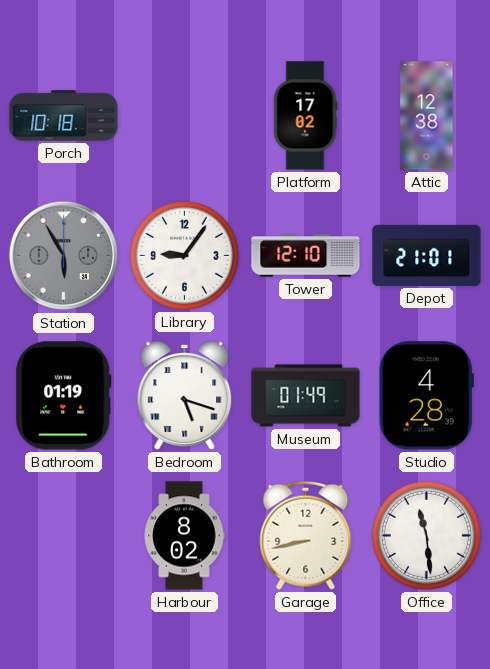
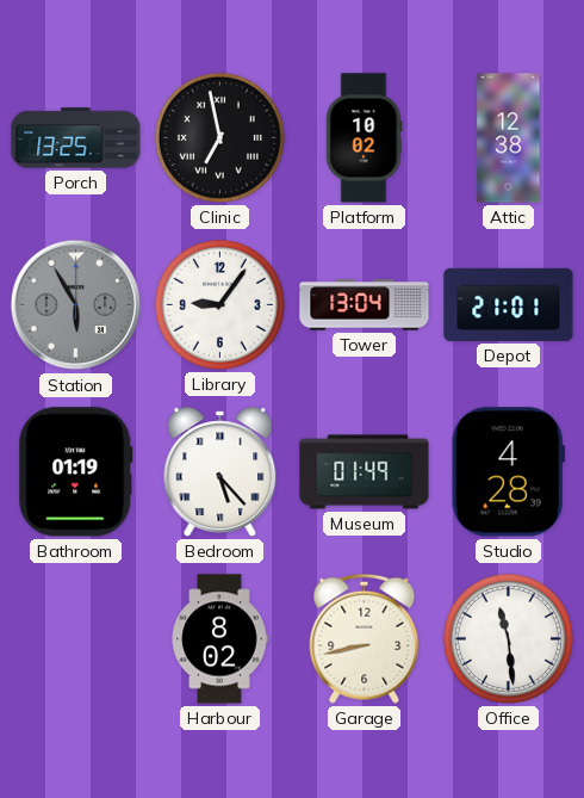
Porch: 10:18 -> 13:25
Clinic: none -> 6:58
Platform: 17:02 -> 10:02
Tower: 12:10 -> 13:04
Bedroom: 5:18 -> 5:23
